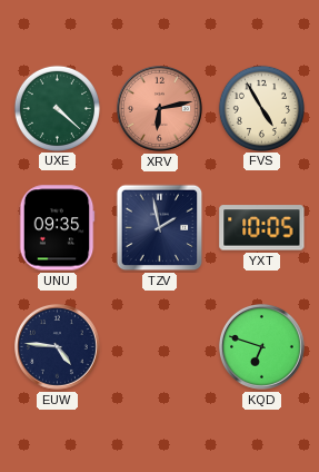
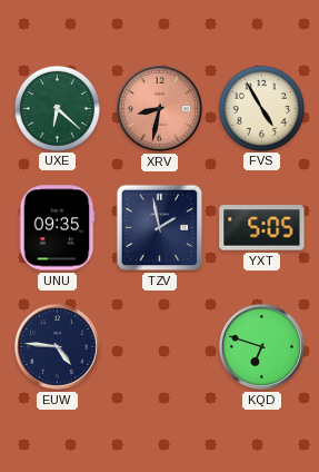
UXE: 4:22 -> 6:22
XRV: 6:13 -> 8:32
YXT: 10:05 -> 5:05
